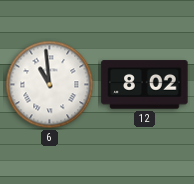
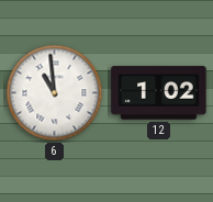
12: 8:02 -> 1:02
